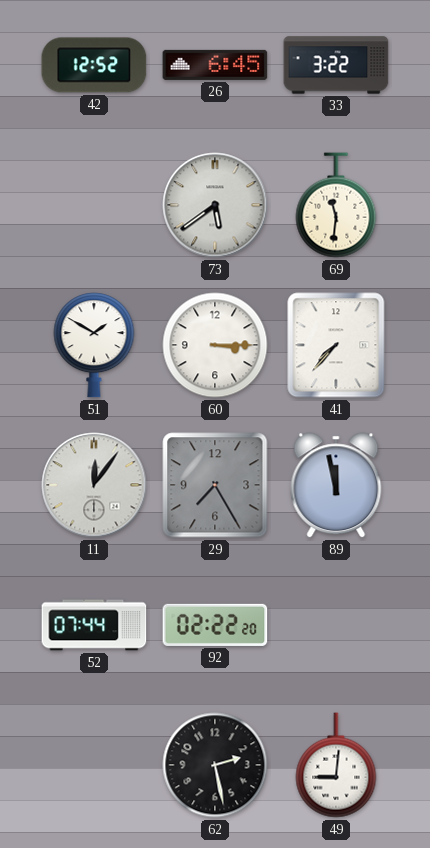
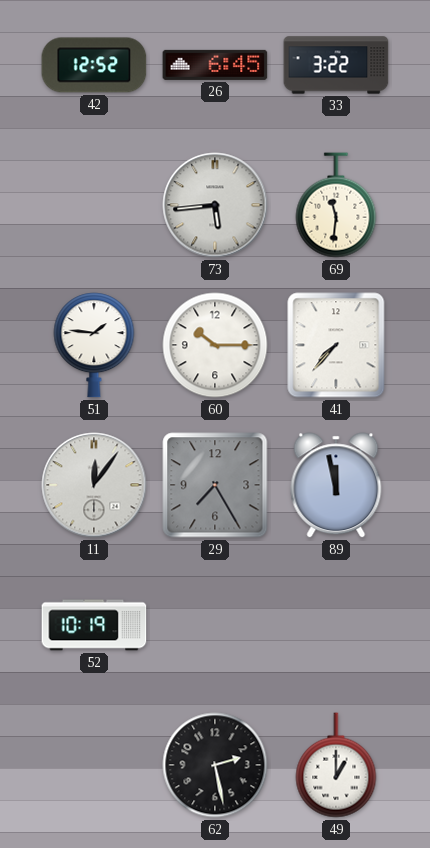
73: 5:39 -> 5:44
51: 1:50 -> 1:46
60: 3:15 -> 10:15
52: 07:44 -> 10:19
92: 02:22 -> none
49: 9:01 -> 1:00
